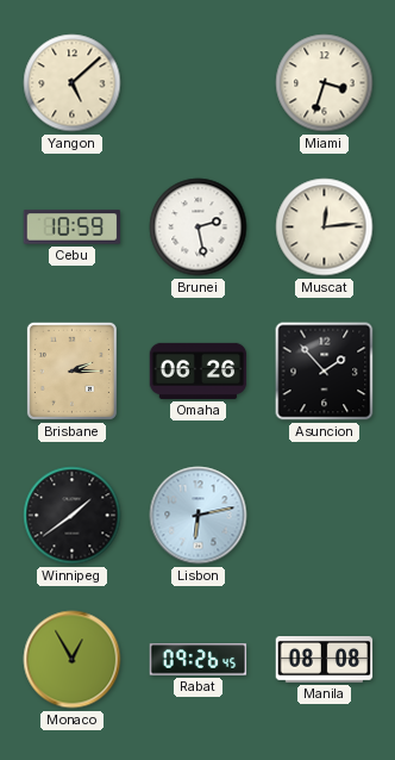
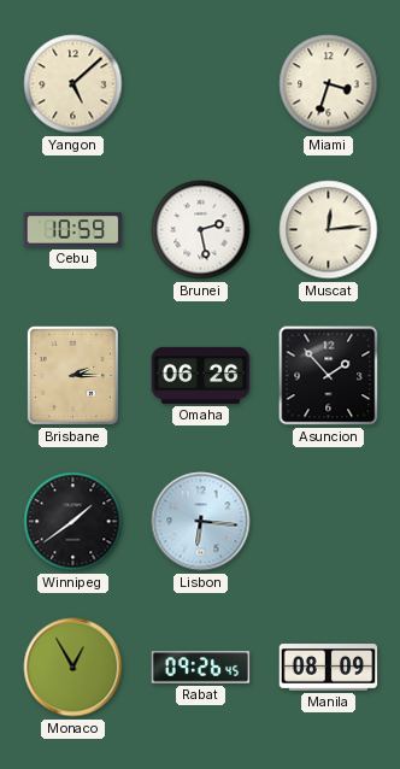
Lisbon: 6:13 -> 6:16
Manila: 08:08 -> 08:09
